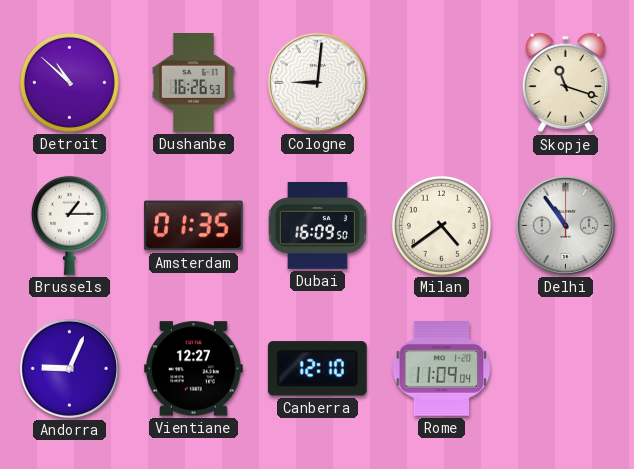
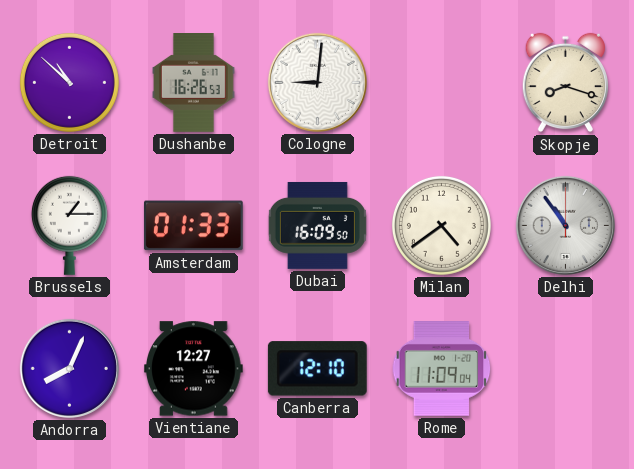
Skopje: 11:18 -> 8:18
Amsterdam: 01:35 -> 01:33
Andorra: 9:04 -> 8:04
